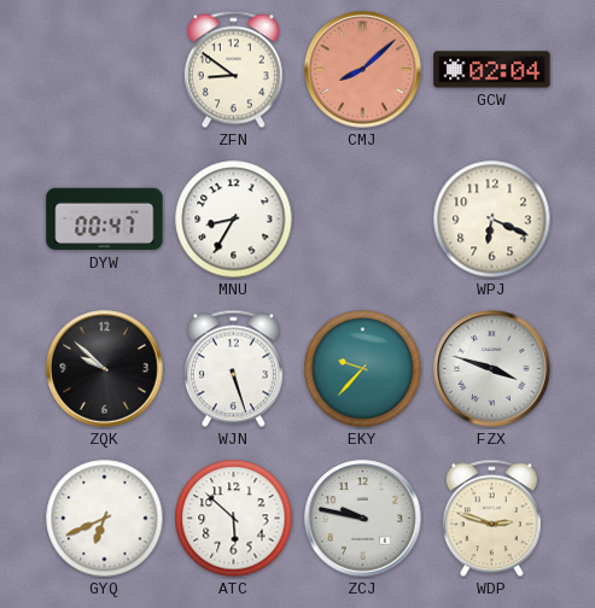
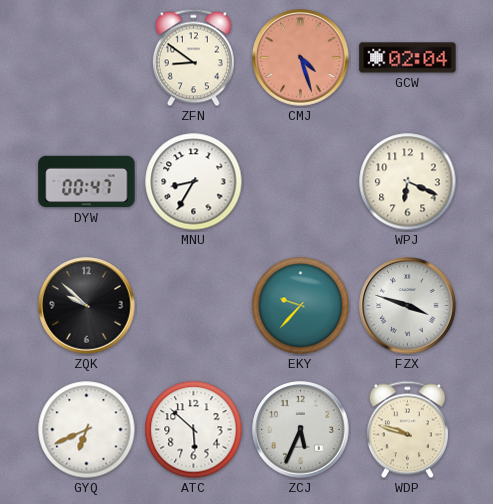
CMJ: 8:08 -> 4:27
WJN: 5:27 -> none
ZCJ: 9:47 -> 5:34
WDP: 2:48 -> 9:48
